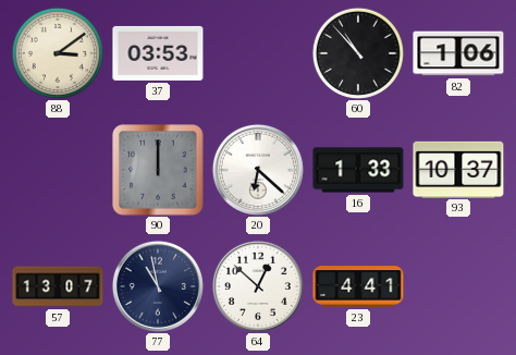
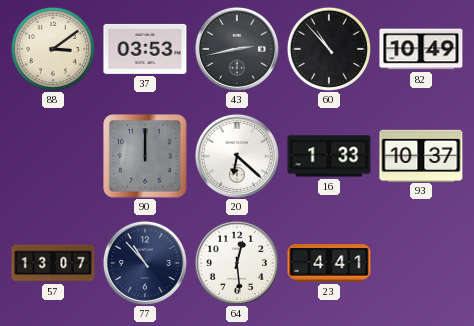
43: none -> 2:43
82: 1:06 -> 10:49
77: 10:58 -> 10:53
64: 12:52 -> 12:29
